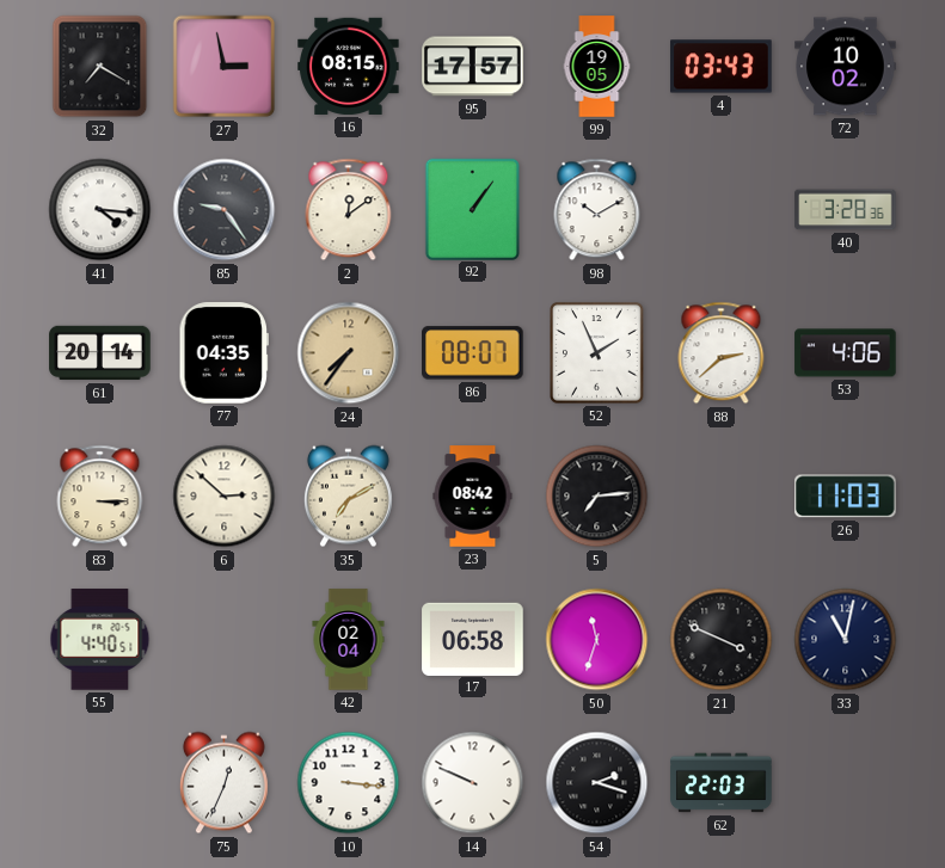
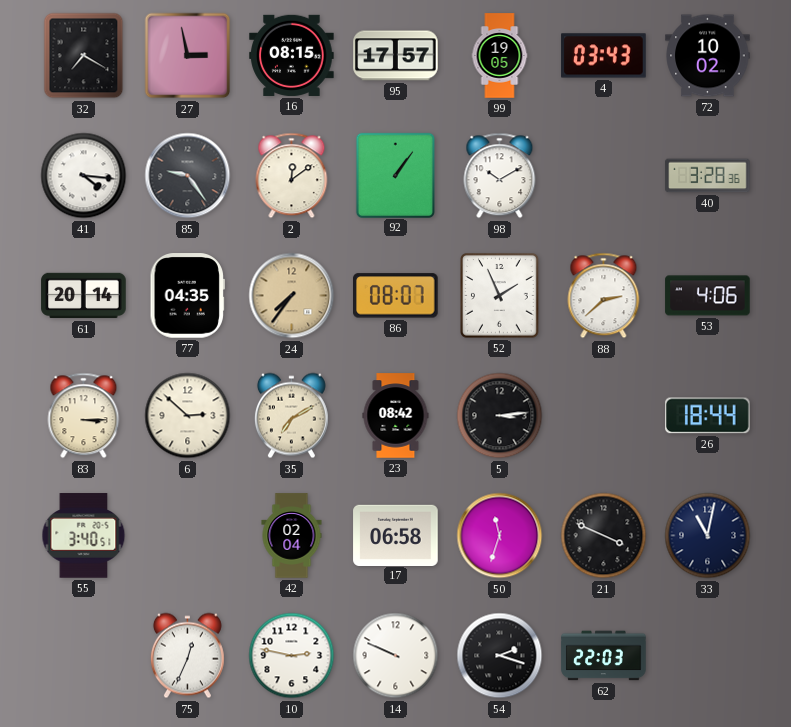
5: 7:14 -> 3:14
26: 11:03 -> 18:44
55: 4:40 -> 3:40
10: 3:16 -> 2:47
